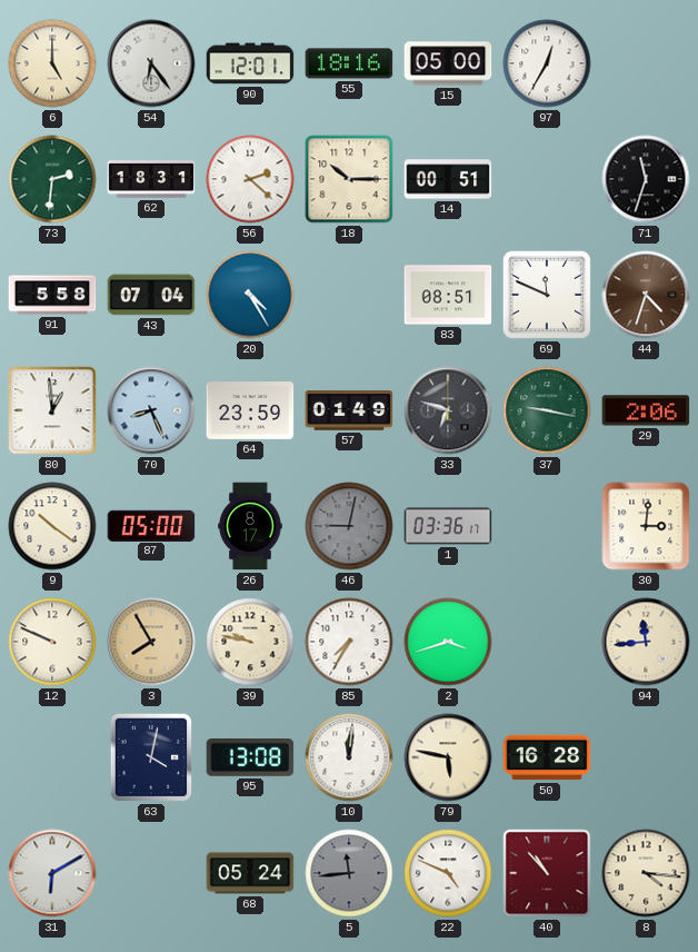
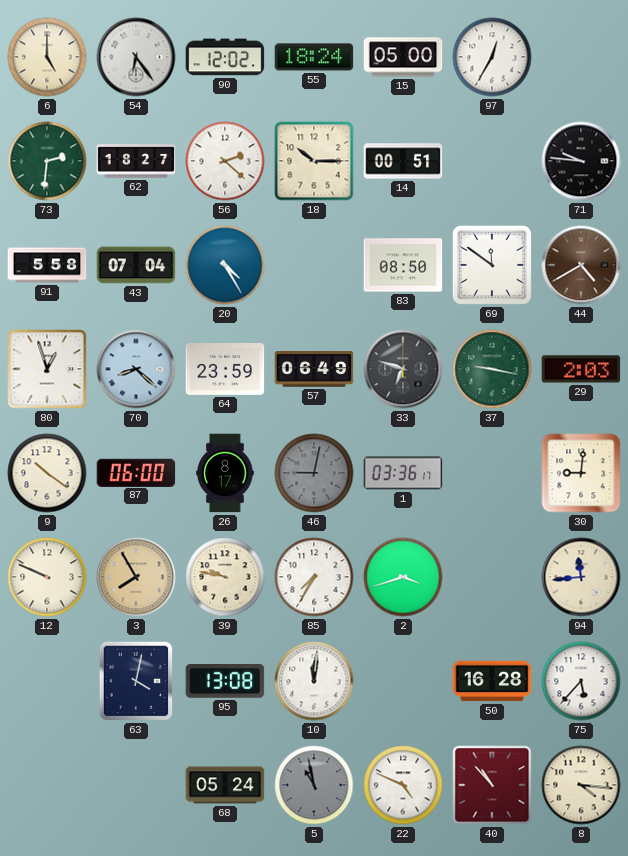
90: 12:01 -> 12:02
55: 18:16 -> 18:24
62: 18:31 -> 18:27
71: 11:33 -> 9:46
83: 08:51 -> 08:50
69: 11:49 -> 11:51
44: 4:33 -> 4:40
80: 12:59 -> 12:57
70: 8:26 -> 8:22
57: 01:49 -> 06:49
29: 2:06 -> 2:03
87: 05:00 -> 06:00
30: 3:01 -> 9:01
79: 5:47 -> none
75: none -> 5:37
31: 6:10 -> none
5: 11:44 -> 10:58
